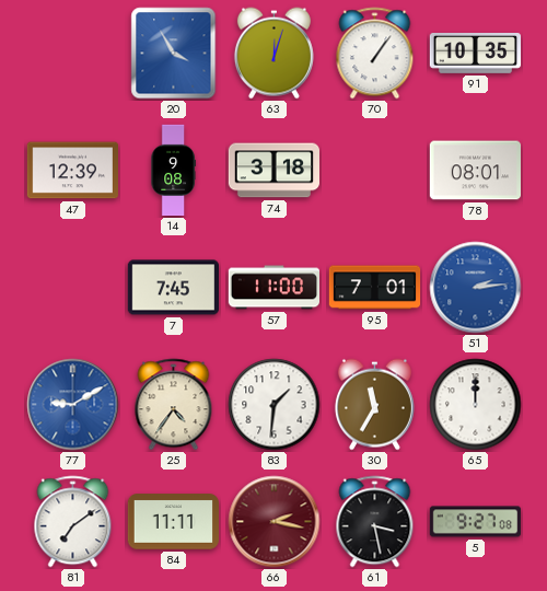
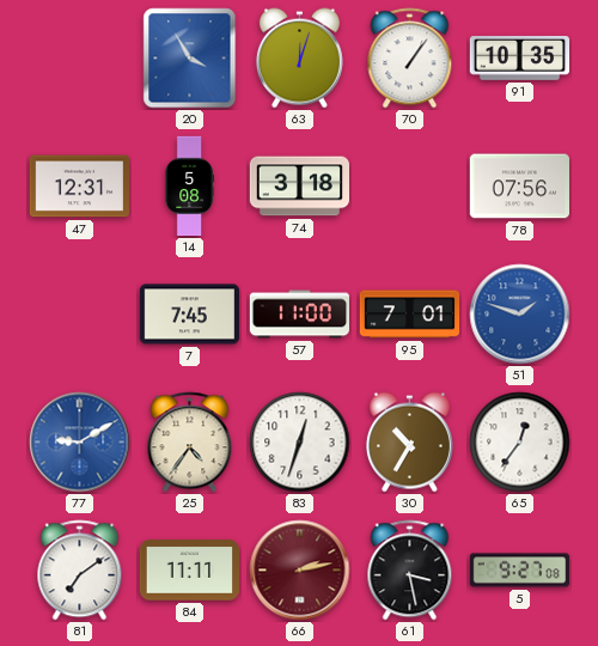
47: 12:39 -> 12:31
14: 9:08 -> 5:08
78: 08:01 -> 07:56
51: 2:14 -> 1:48
83: 1:31 -> 12:33
30: 11:35 -> 10:35
65: 12:00 -> 12:36
66: 2:17 -> 2:13
